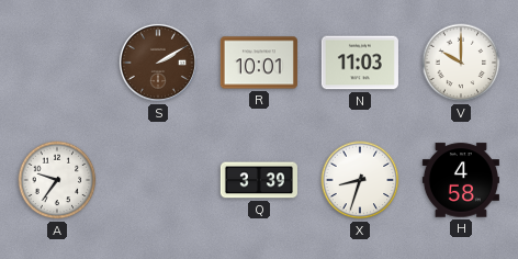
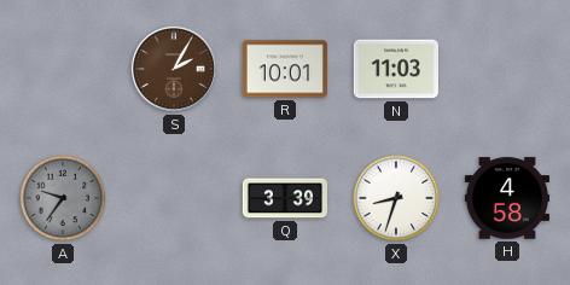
S: 2:10 -> 2:05
V: 10:00 -> none
A dial: white -> grey
